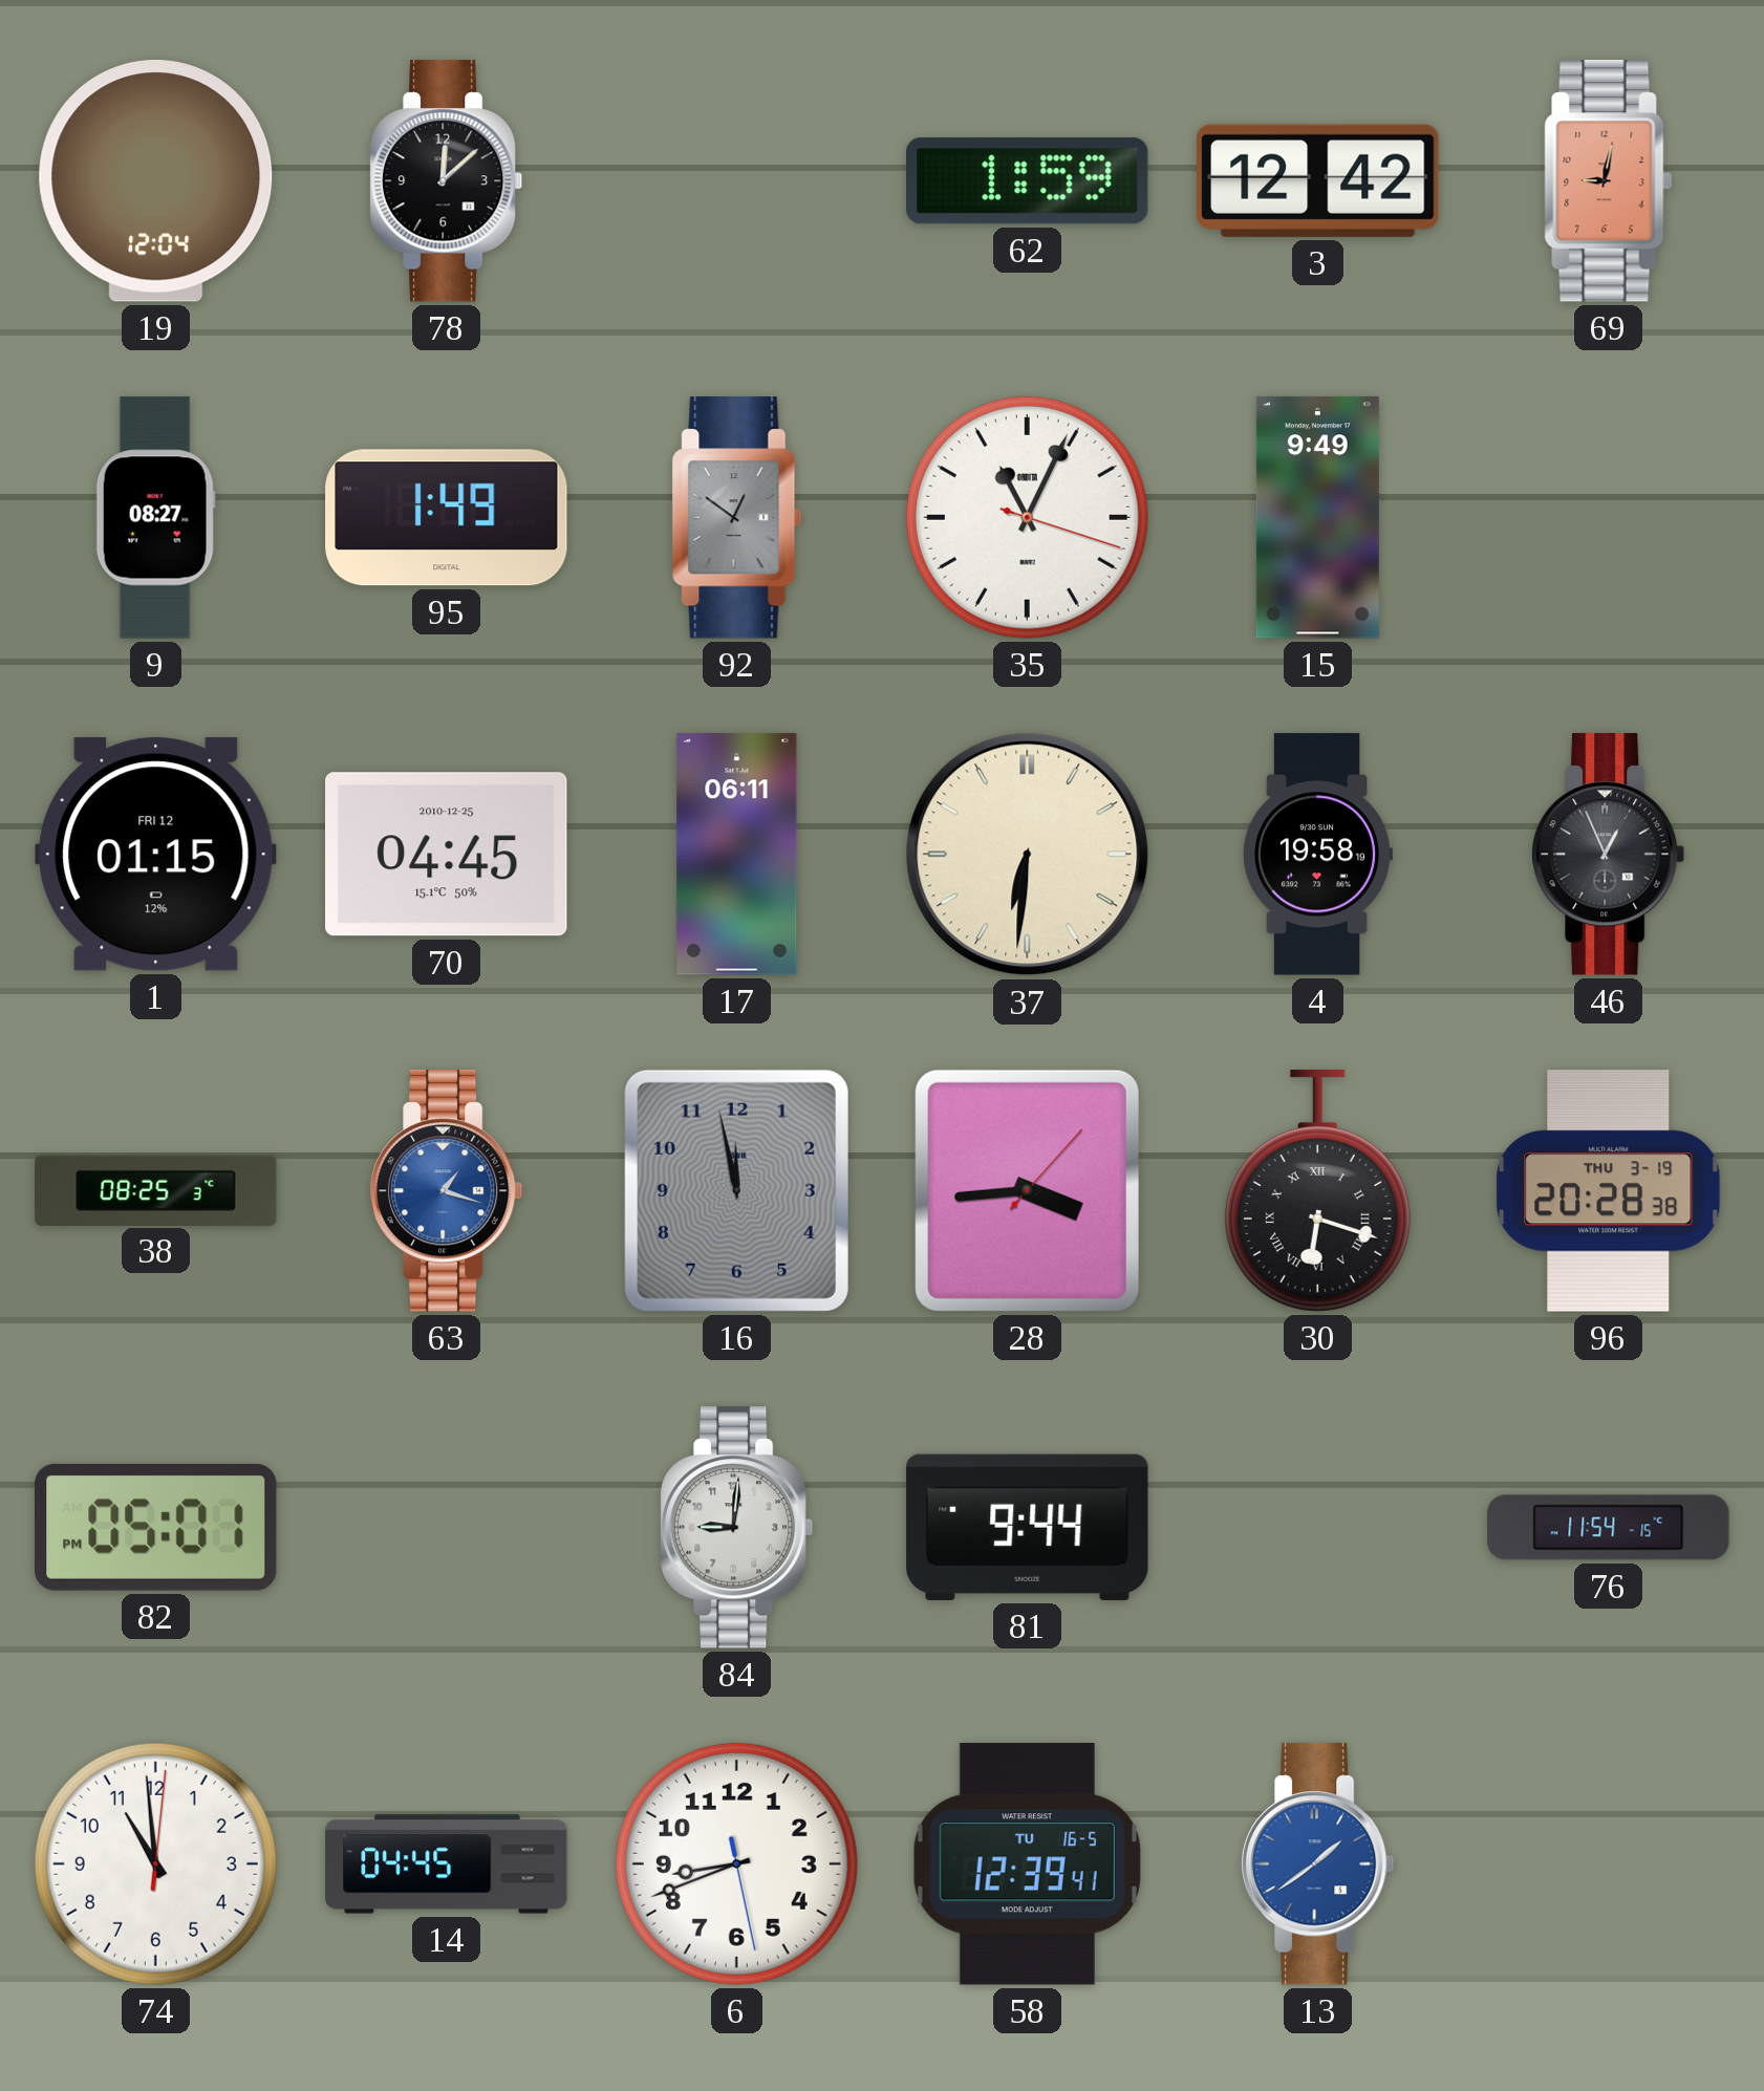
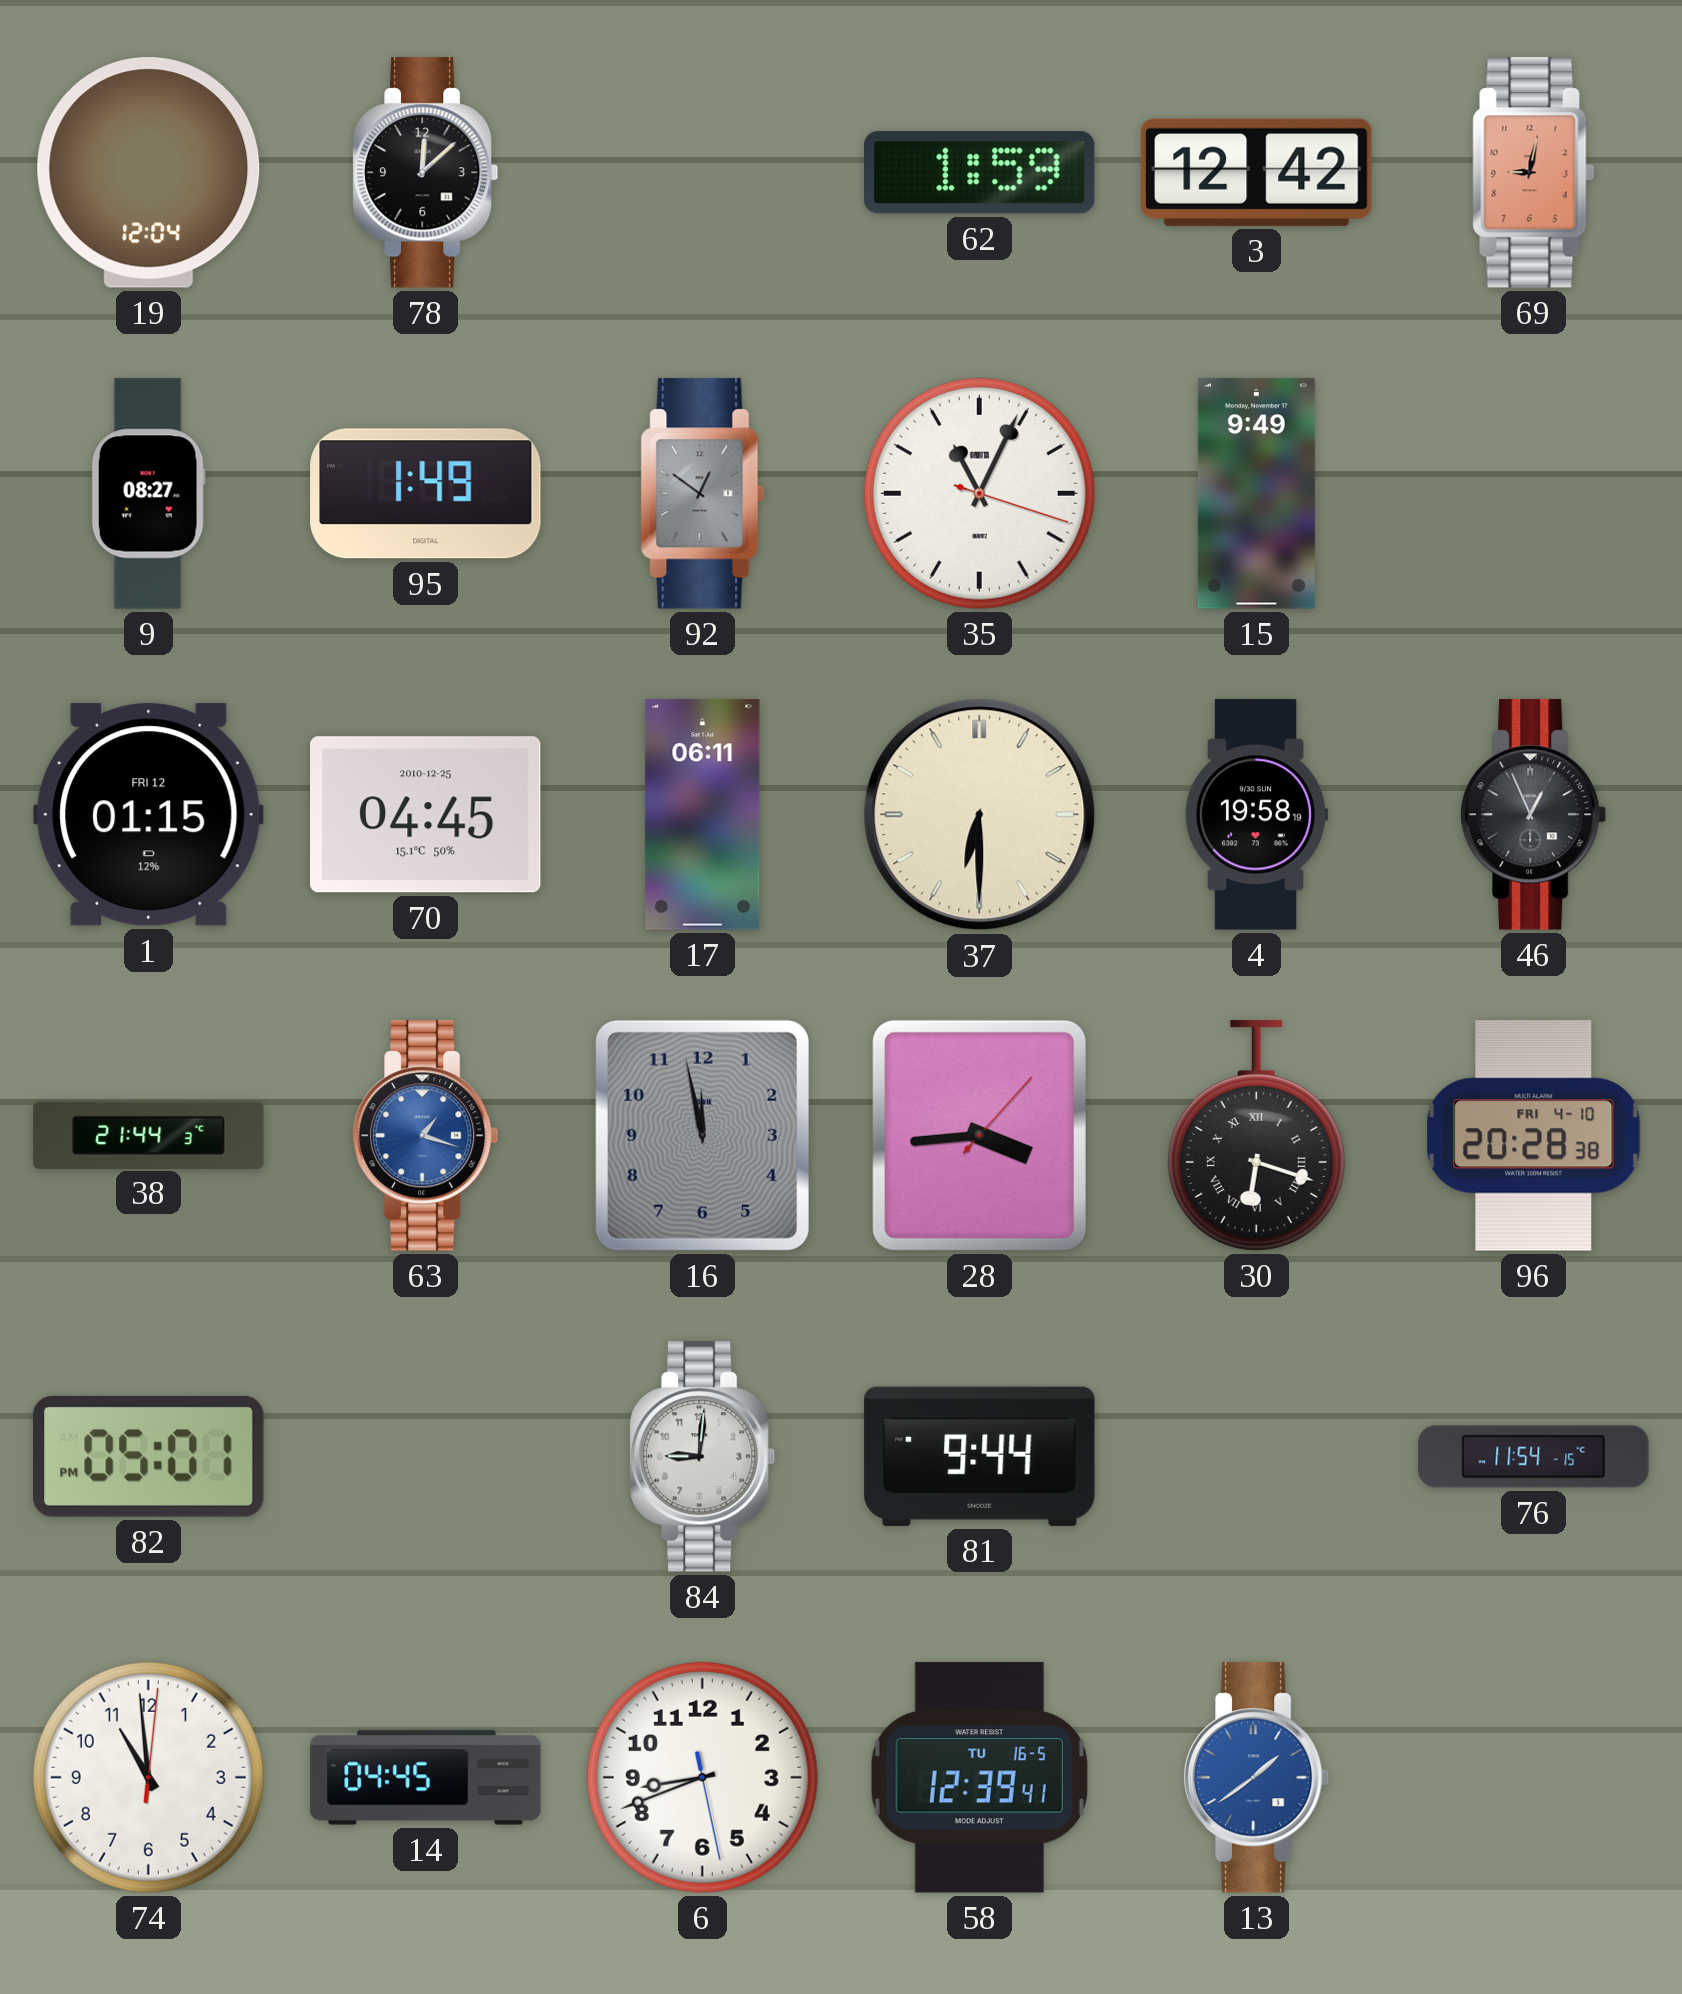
37: 6:31 -> 6:30
38: 08:25 -> 21:44
96 date: THU 3-19 -> FRI 4-10
